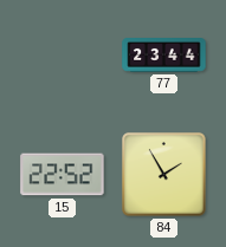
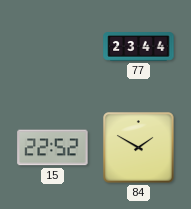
84: 1:55 -> 1:50
